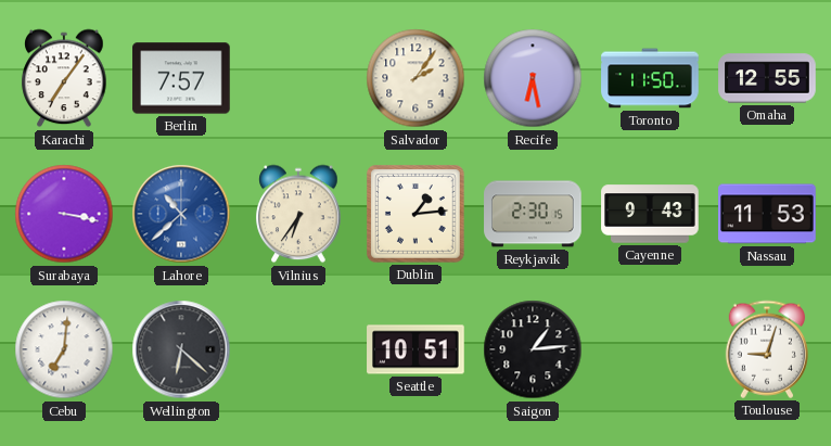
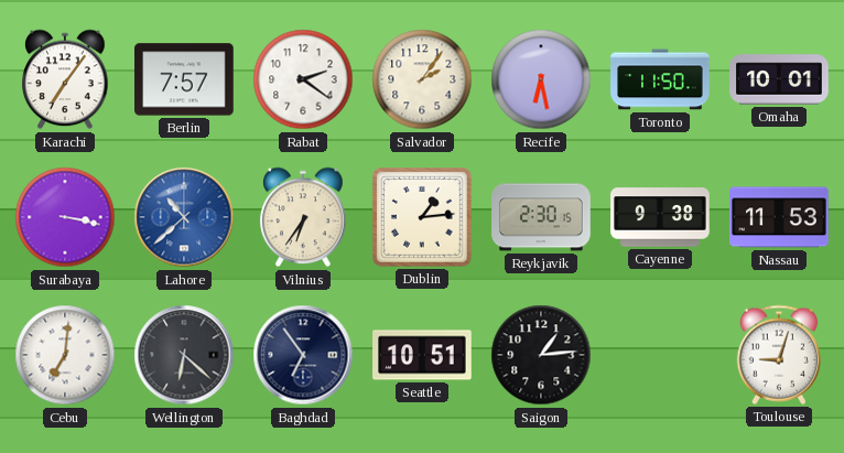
Rabat: none -> 2:21
Omaha: 12:55 -> 10:01
Cayenne: 9:43 -> 9:38
Baghdad: none -> 6:54
